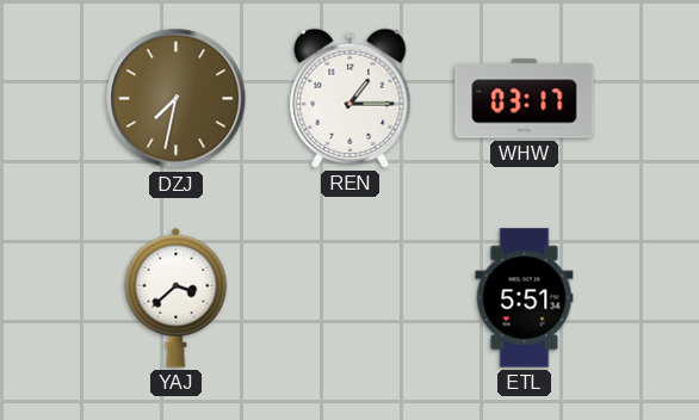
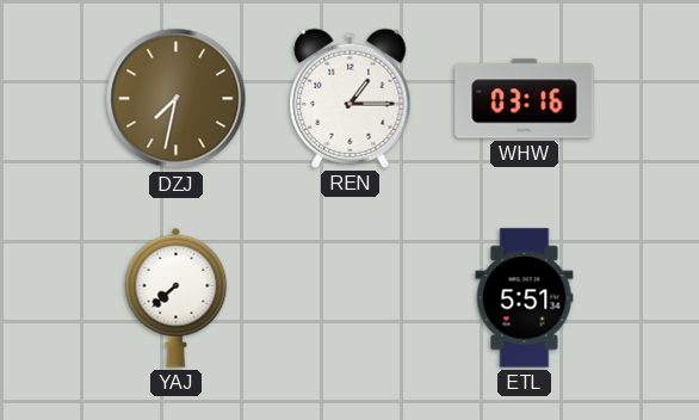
WHW: 03:17 -> 03:16
YAJ: 3:38 -> 7:38
